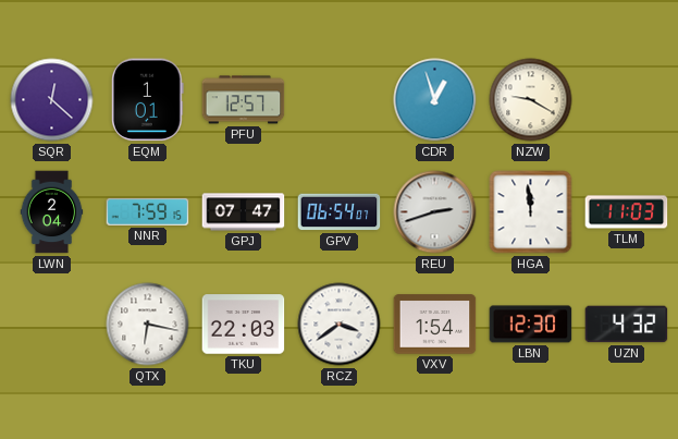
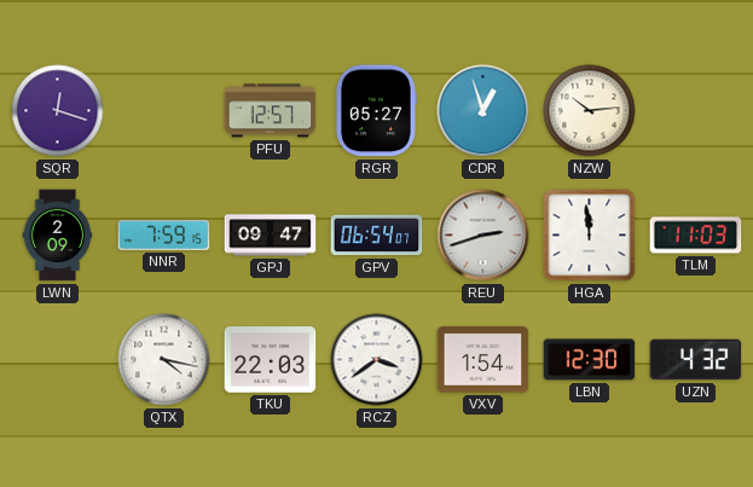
SQR: 12:22 -> 12:18
EQM: 1:01 -> none
RGR: none -> 05:27
NZW: 9:20 -> 10:14
LWN: 2:04 -> 2:09
GPJ: 07:47 -> 09:47
QTX: 6:17 -> 4:17
